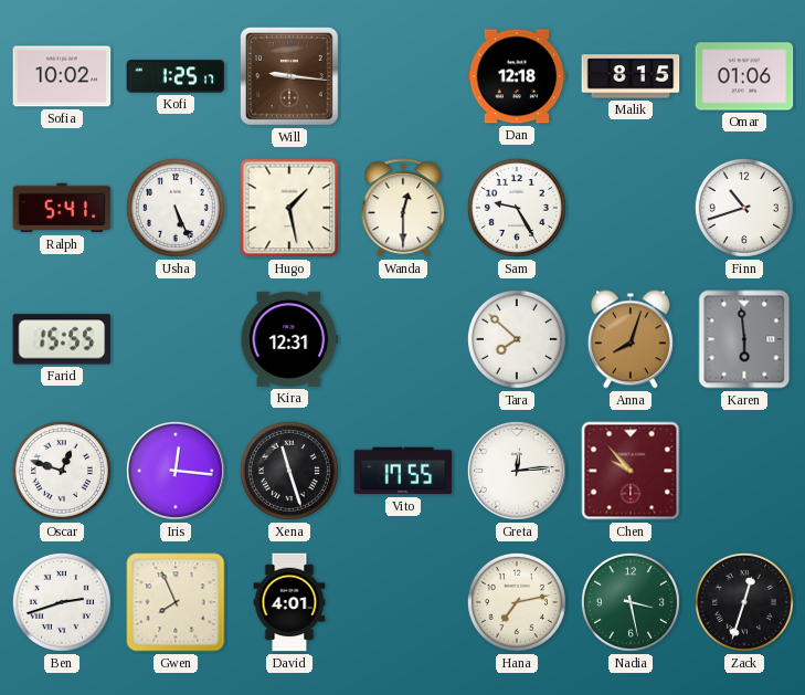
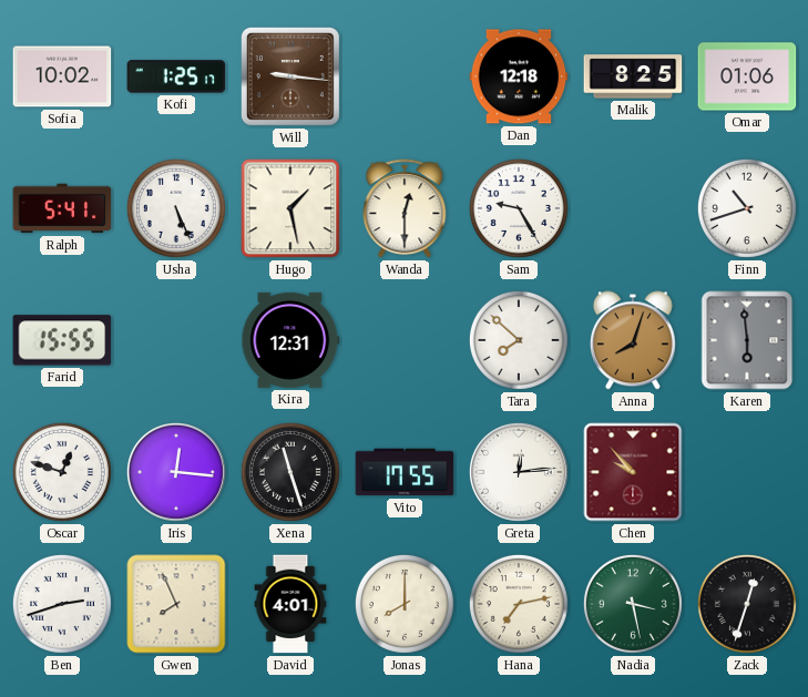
Malik: 8:15 -> 8:25
Jonas: none -> 8:00
